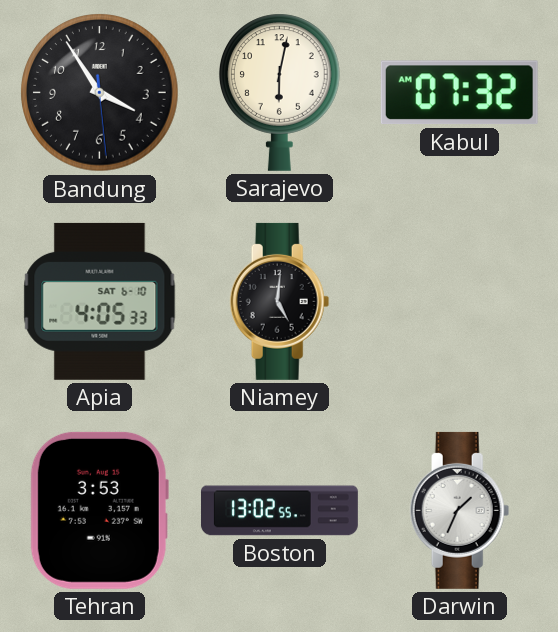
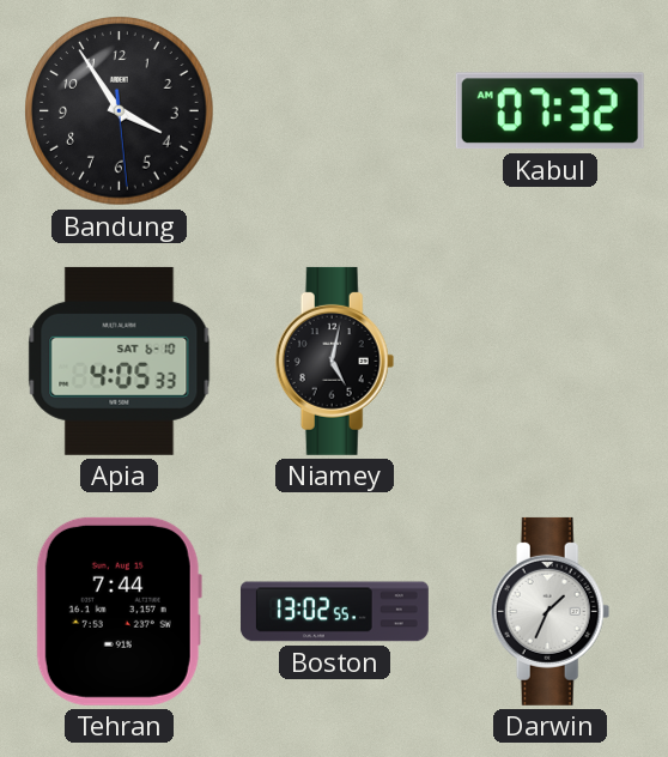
Sarajevo: 6:02 -> none
Niamey: 5:01 -> 5:02
Tehran: 3:53 -> 7:44
